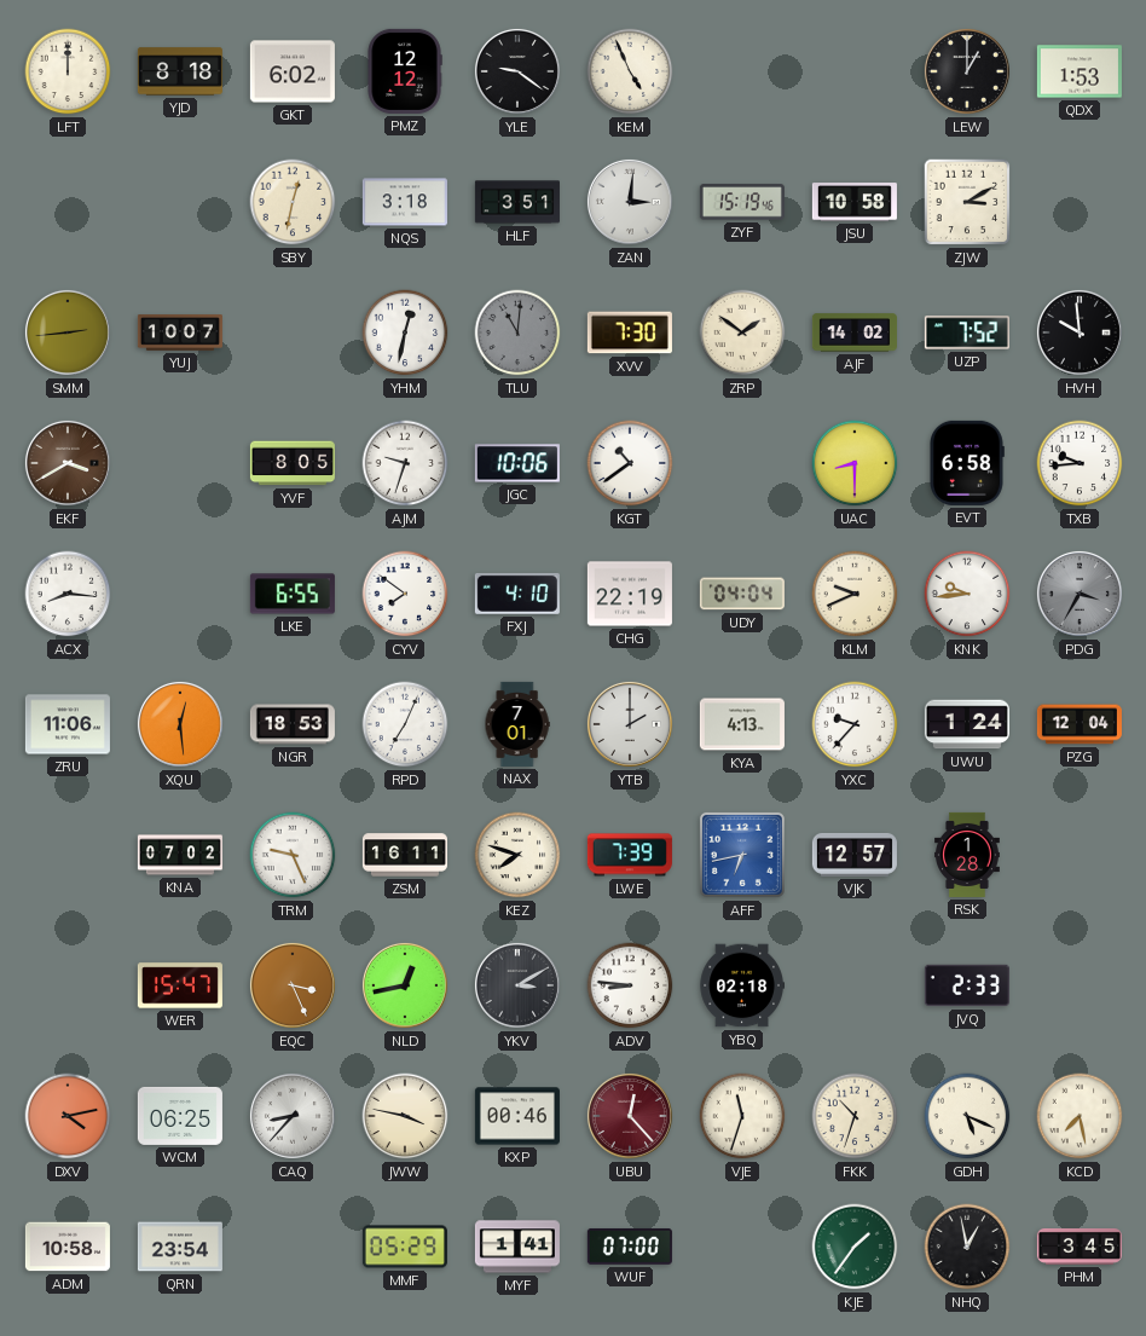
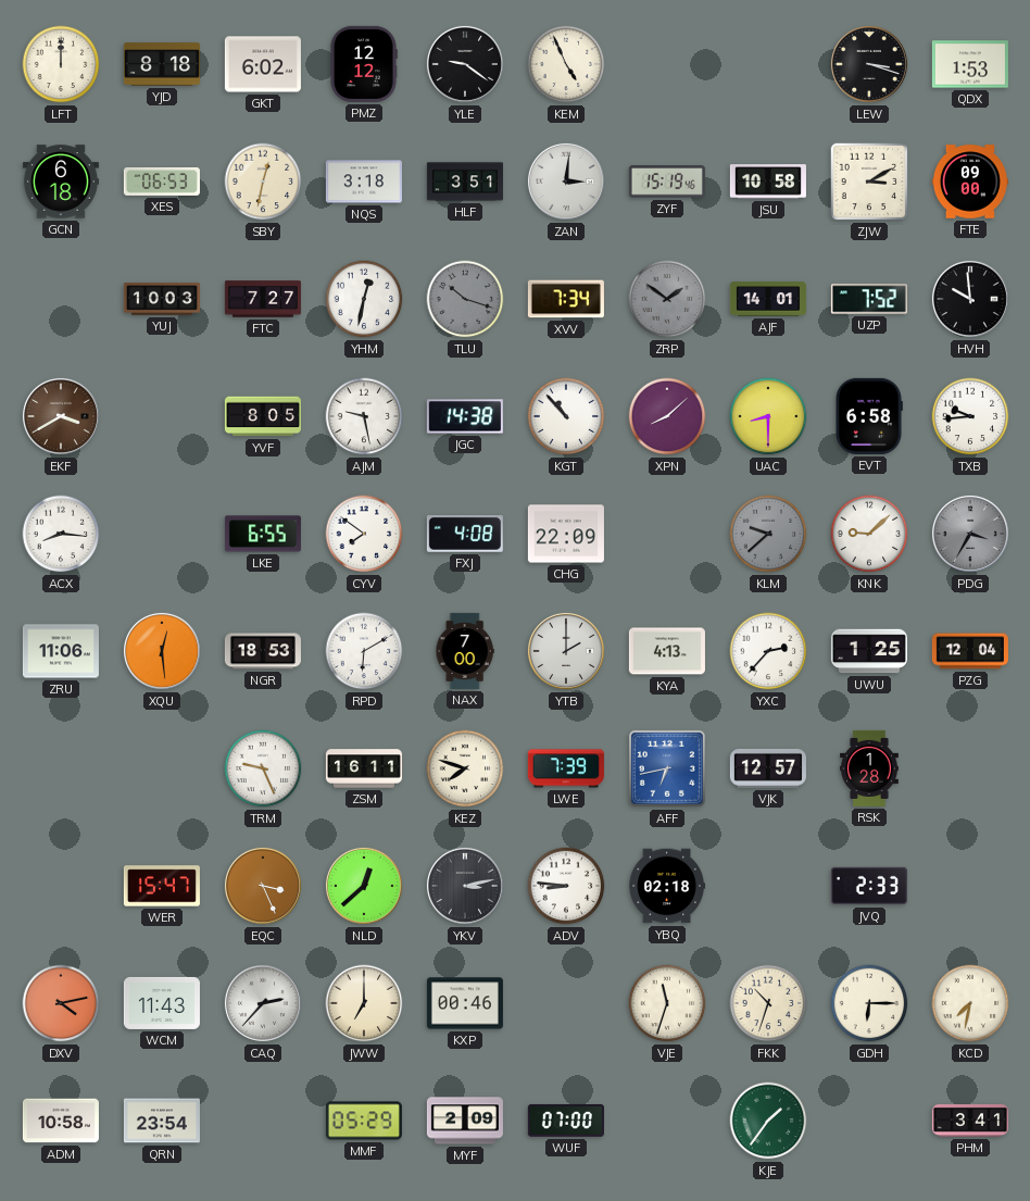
LEW: 1:00 -> 3:18
GCN: none -> 6:18
XES: none -> 06:53
FTE: none -> 09:00
SMM: 2:44 -> none
YUJ: 10:07 -> 10:03
FTC: none -> 7:27
TLU: 11:01 -> 10:18
XVV: 7:30 -> 7:34
ZRP dial: cream -> grey
AJF: 14:02 -> 14:01
AJM: 9:33 -> 9:28
JGC: 10:06 -> 14:38
KGT: 10:39 -> 10:53
XPN: none -> 8:08
FXJ: 4:10 -> 4:08
CHG: 22:19 -> 22:09
UDY: 04:04 -> none
KLM: 9:41 -> 9:38
KLM dial: cream -> grey
KNK: 9:44 -> 9:08
RPD: 7:04 -> 6:10
NAX: 7:01 -> 7:00
YXC: 9:37 -> 2:37
UWU: 1:24 -> 1:25
KNA: 07:02 -> none
NLD: 12:43 -> 12:38
YKV: 3:10 -> 3:13
WCM: 06:25 -> 11:43
CAQ: 8:37 -> 2:37
JWW: 3:47 -> 7:00
UBU: 12:23 -> none
GDH: 5:19 -> 6:15
KCD: 7:28 -> 7:32
MYF: 1:41 -> 2:09
NHQ: 12:58 -> none
PHM: 3:45 -> 3:41
